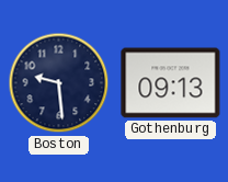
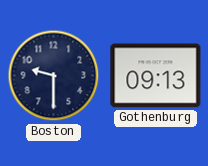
Boston: 9:29 -> 9:30
